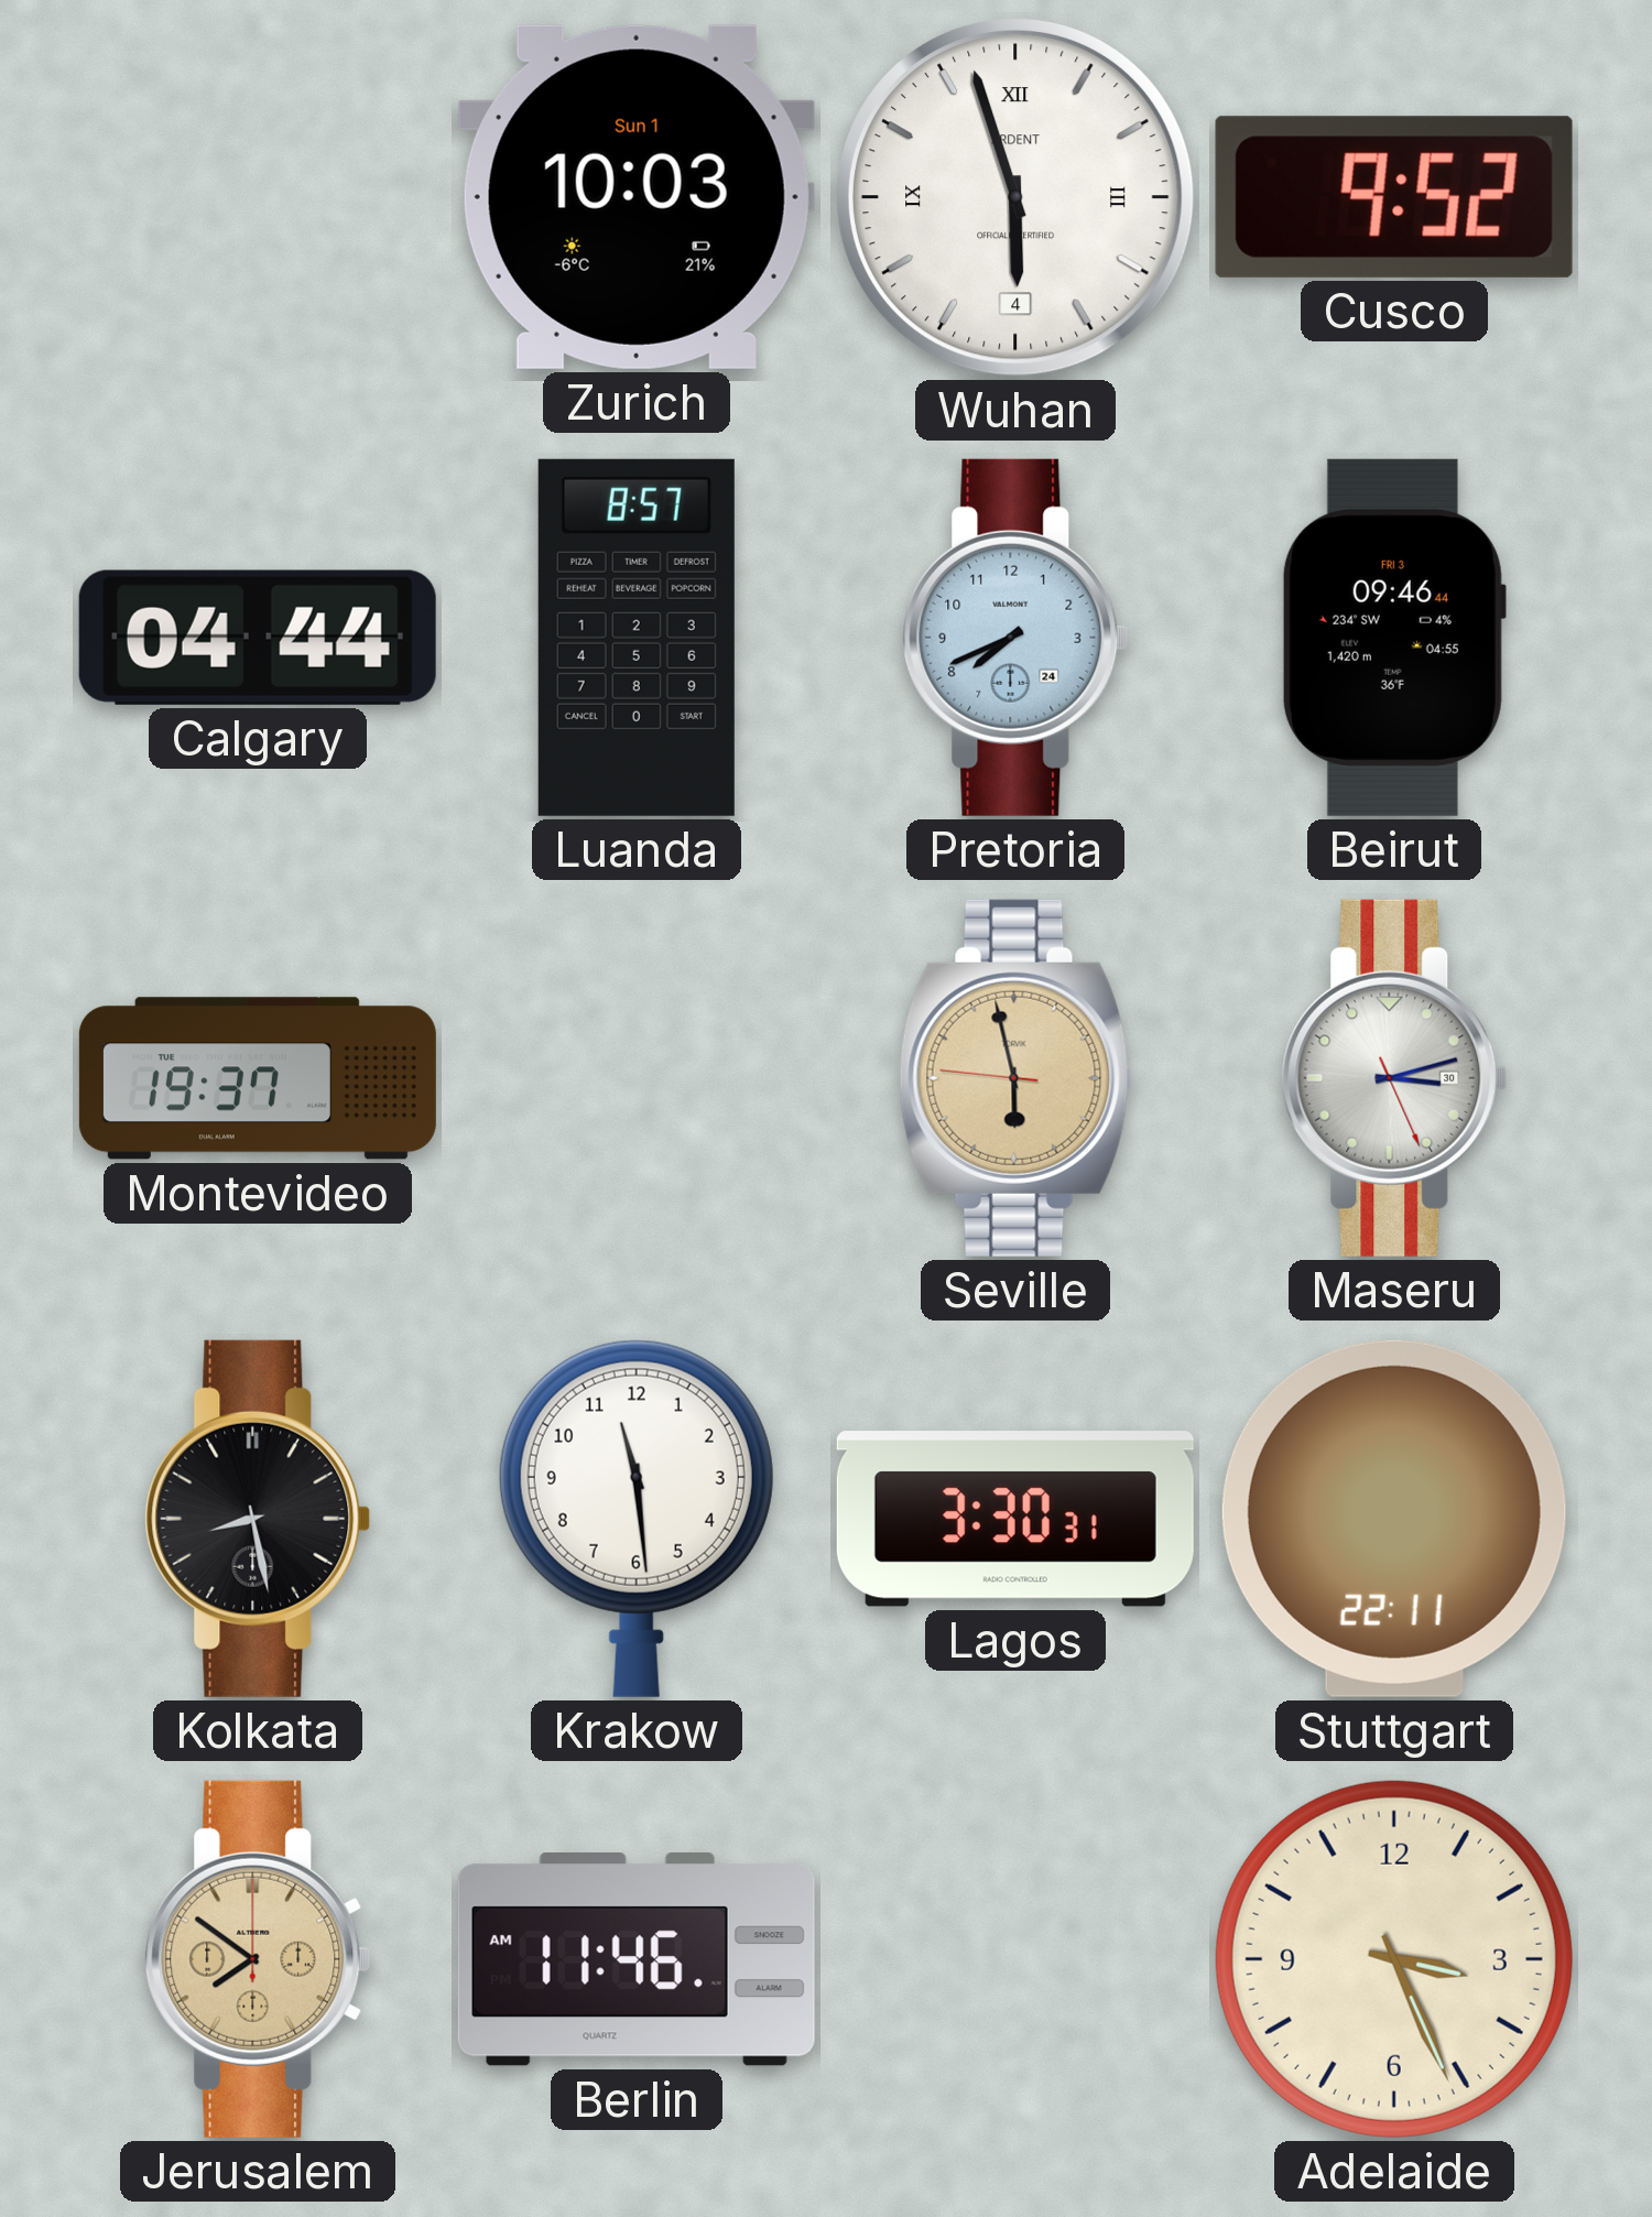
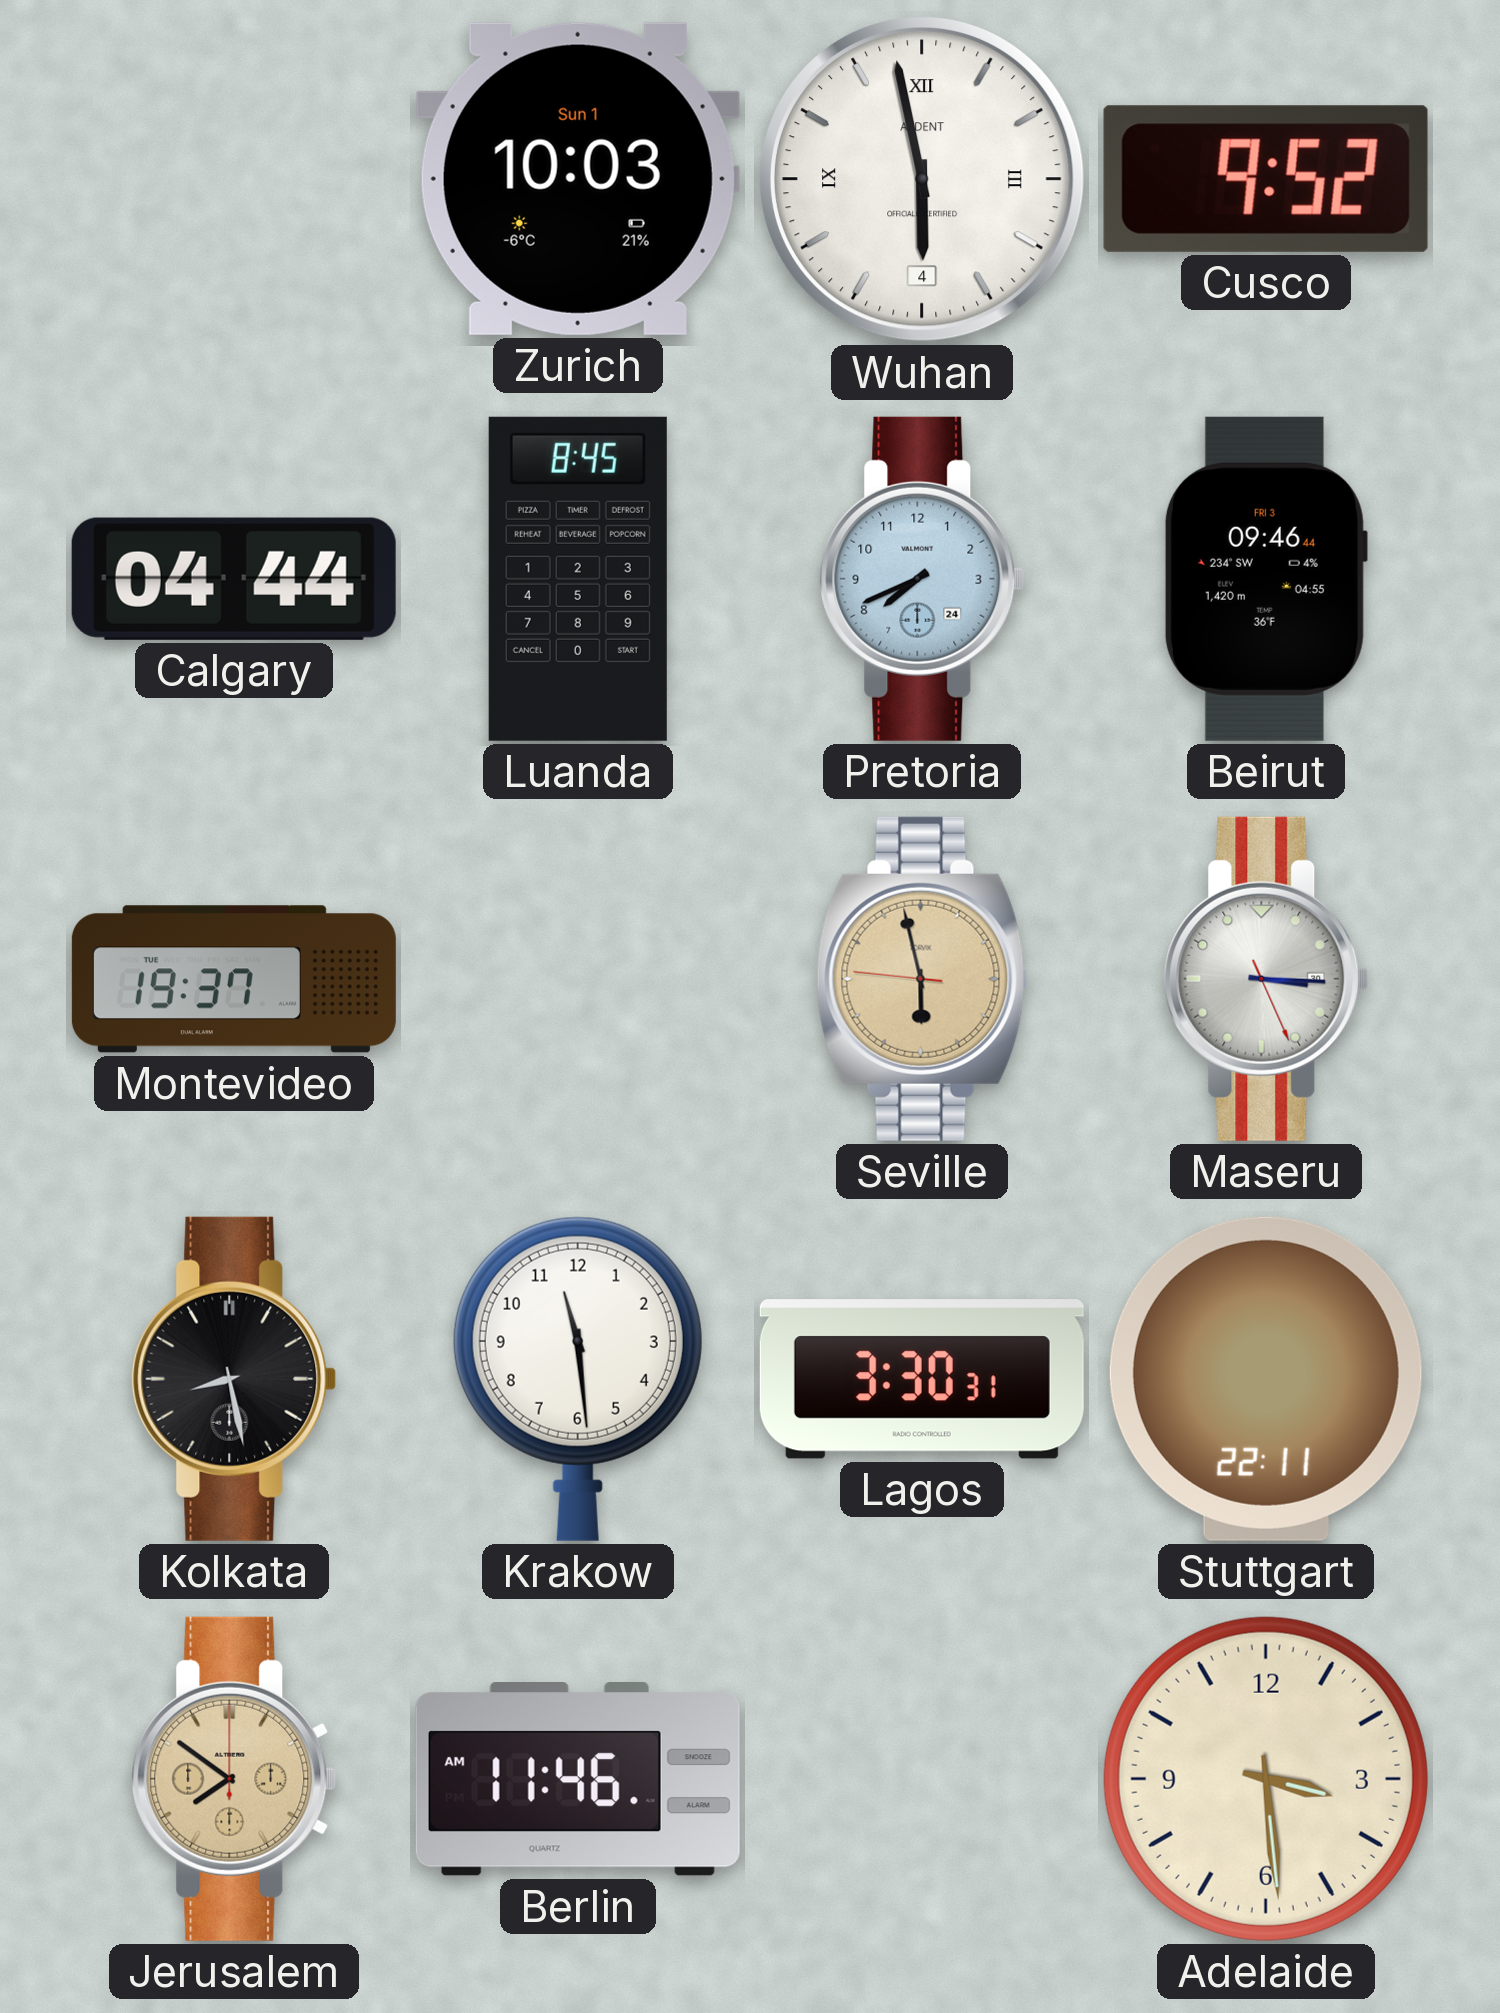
Wuhan: 5:57 -> 5:58
Luanda: 8:57 -> 8:45
Maseru: 3:12 -> 3:15
Adelaide: 3:26 -> 3:29
